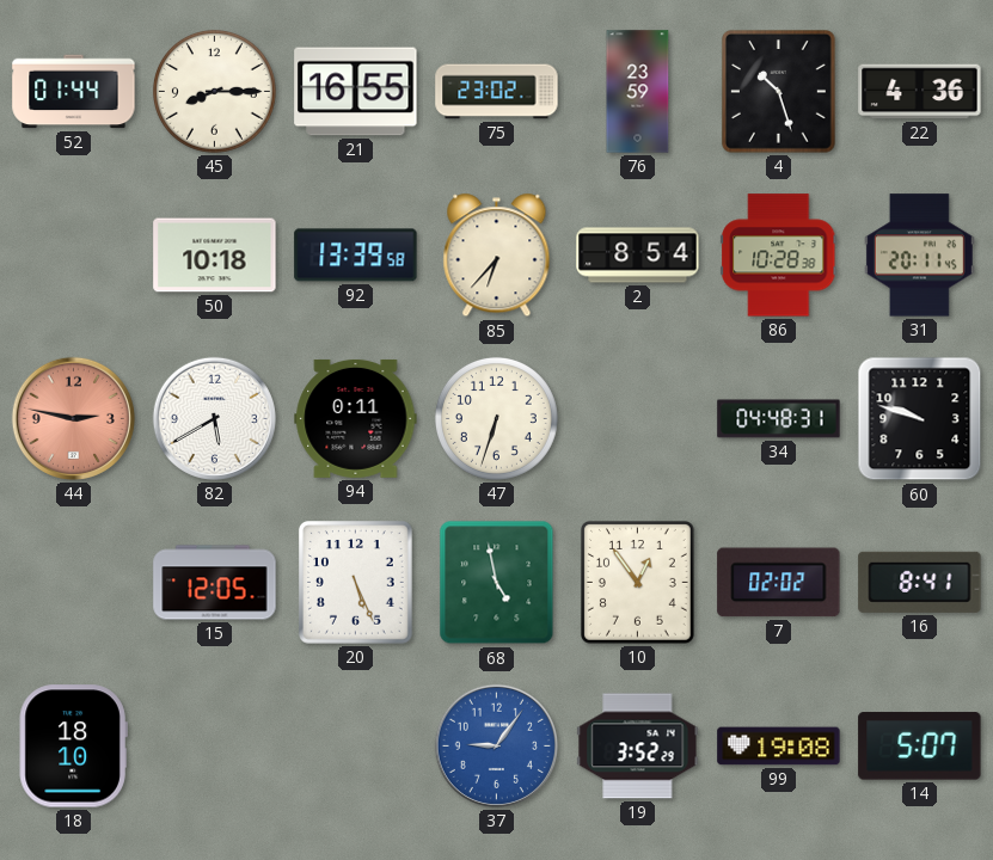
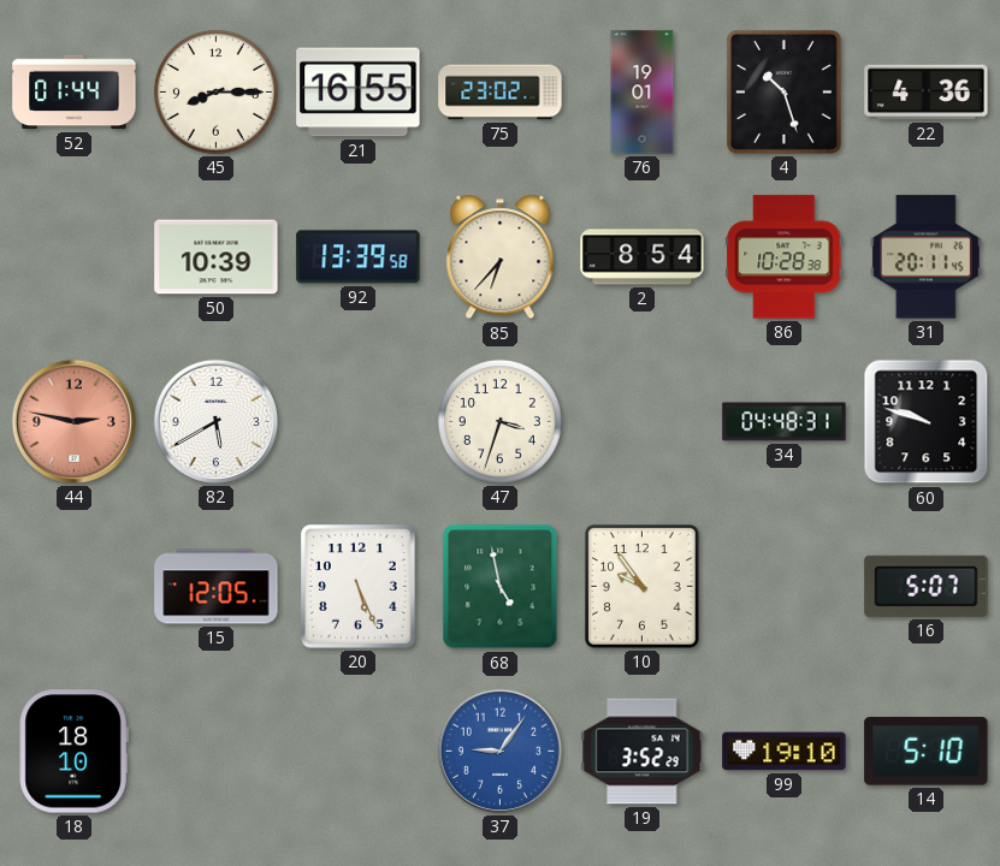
76: 23:59 -> 19:01
50: 10:18 -> 10:39
94: 0:11 -> none
47: 6:33 -> 3:33
10: 12:54 -> 9:54
7: 02:02 -> none
16: 8:41 -> 5:07
99: 19:08 -> 19:10
14: 5:07 -> 5:10
